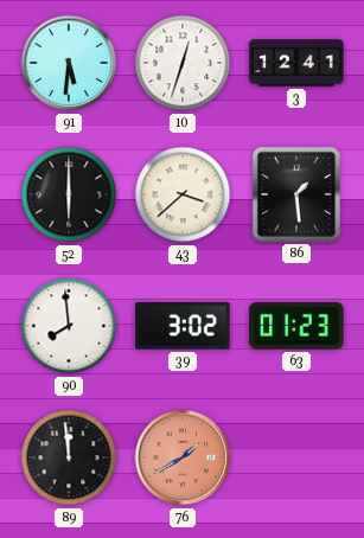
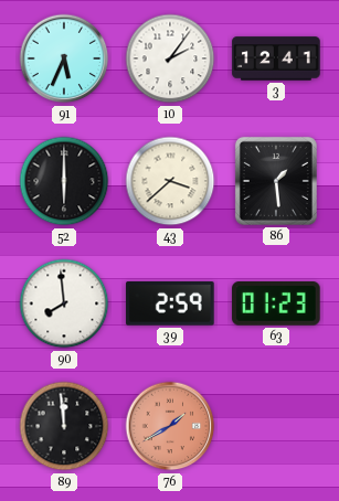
91: 5:31 -> 5:34
10: 12:33 -> 2:06
39: 3:02 -> 2:59
